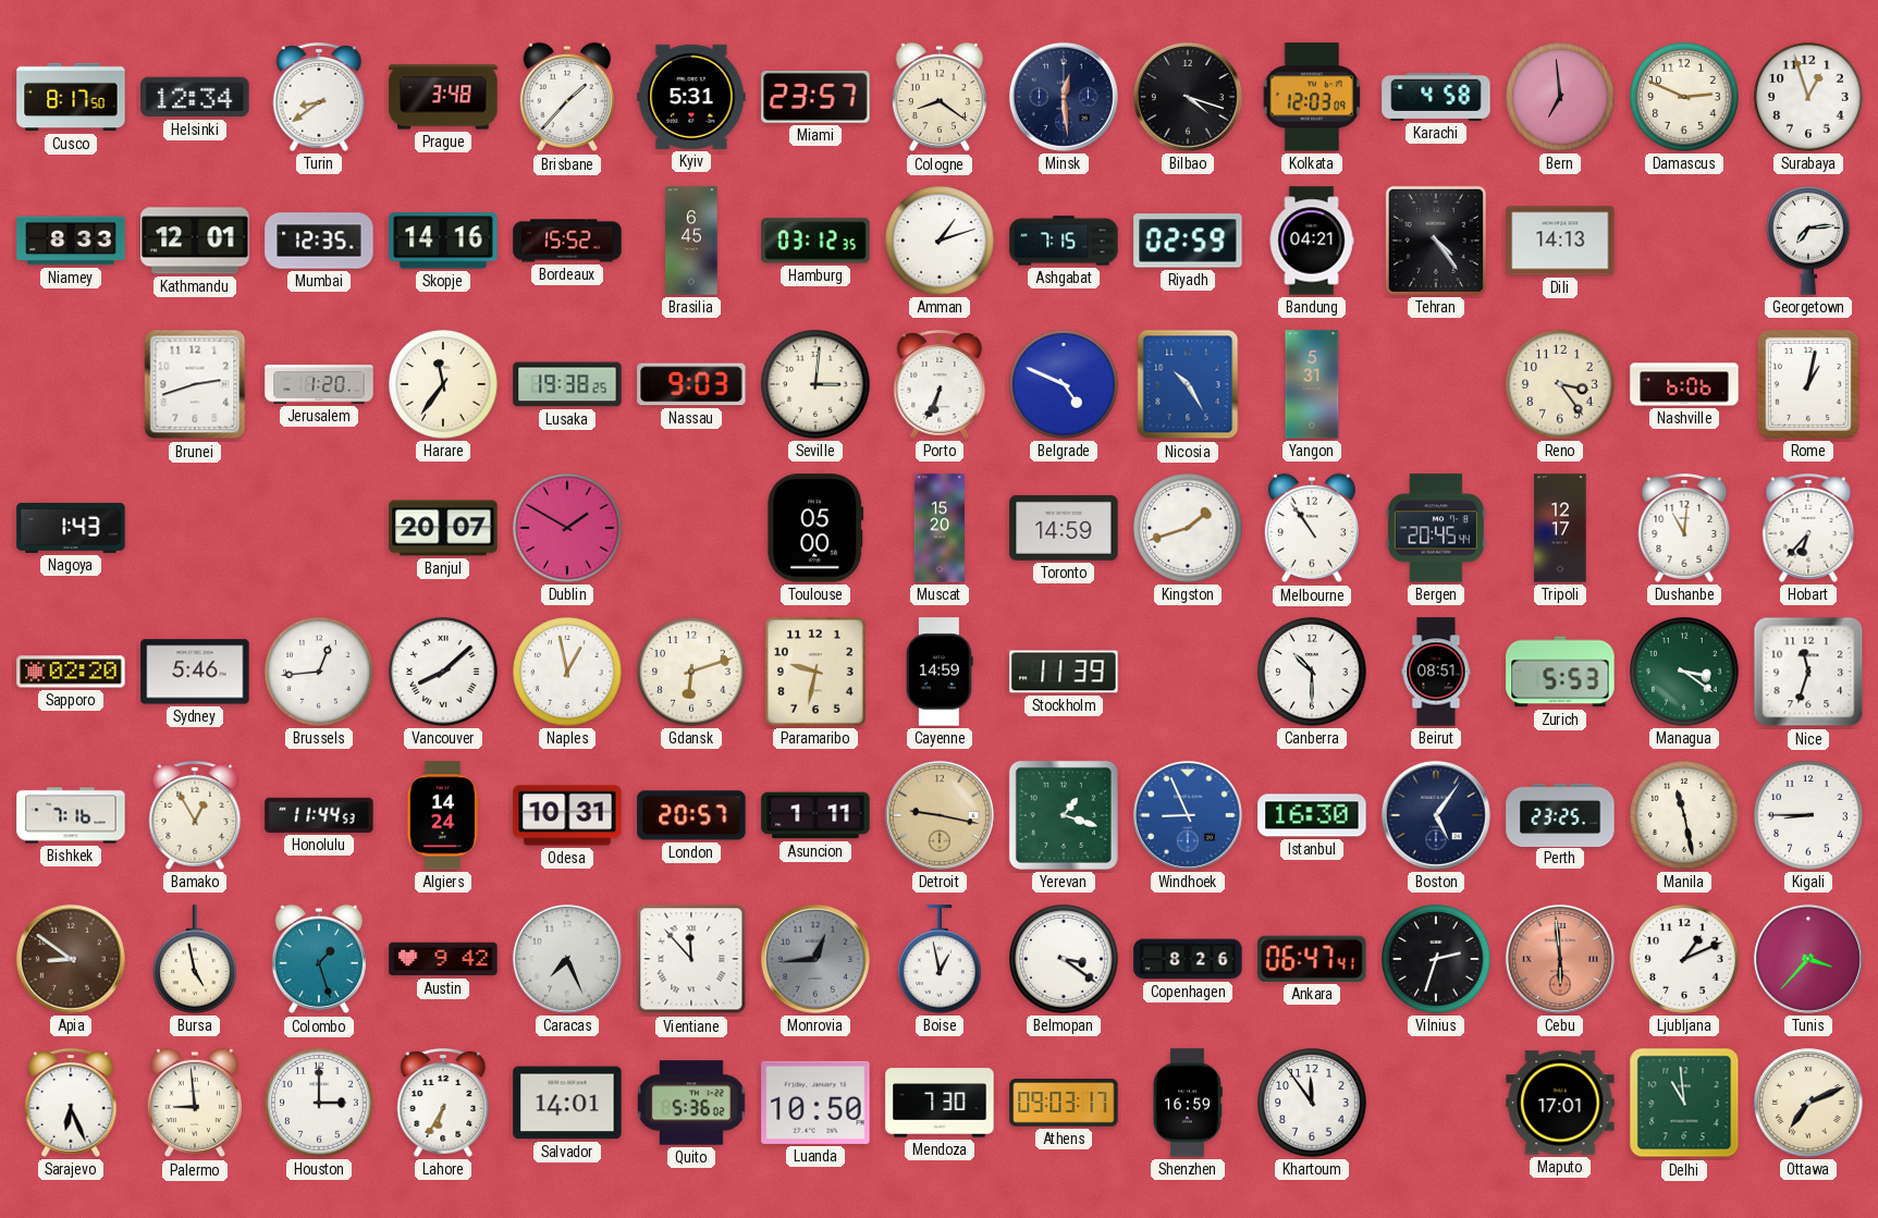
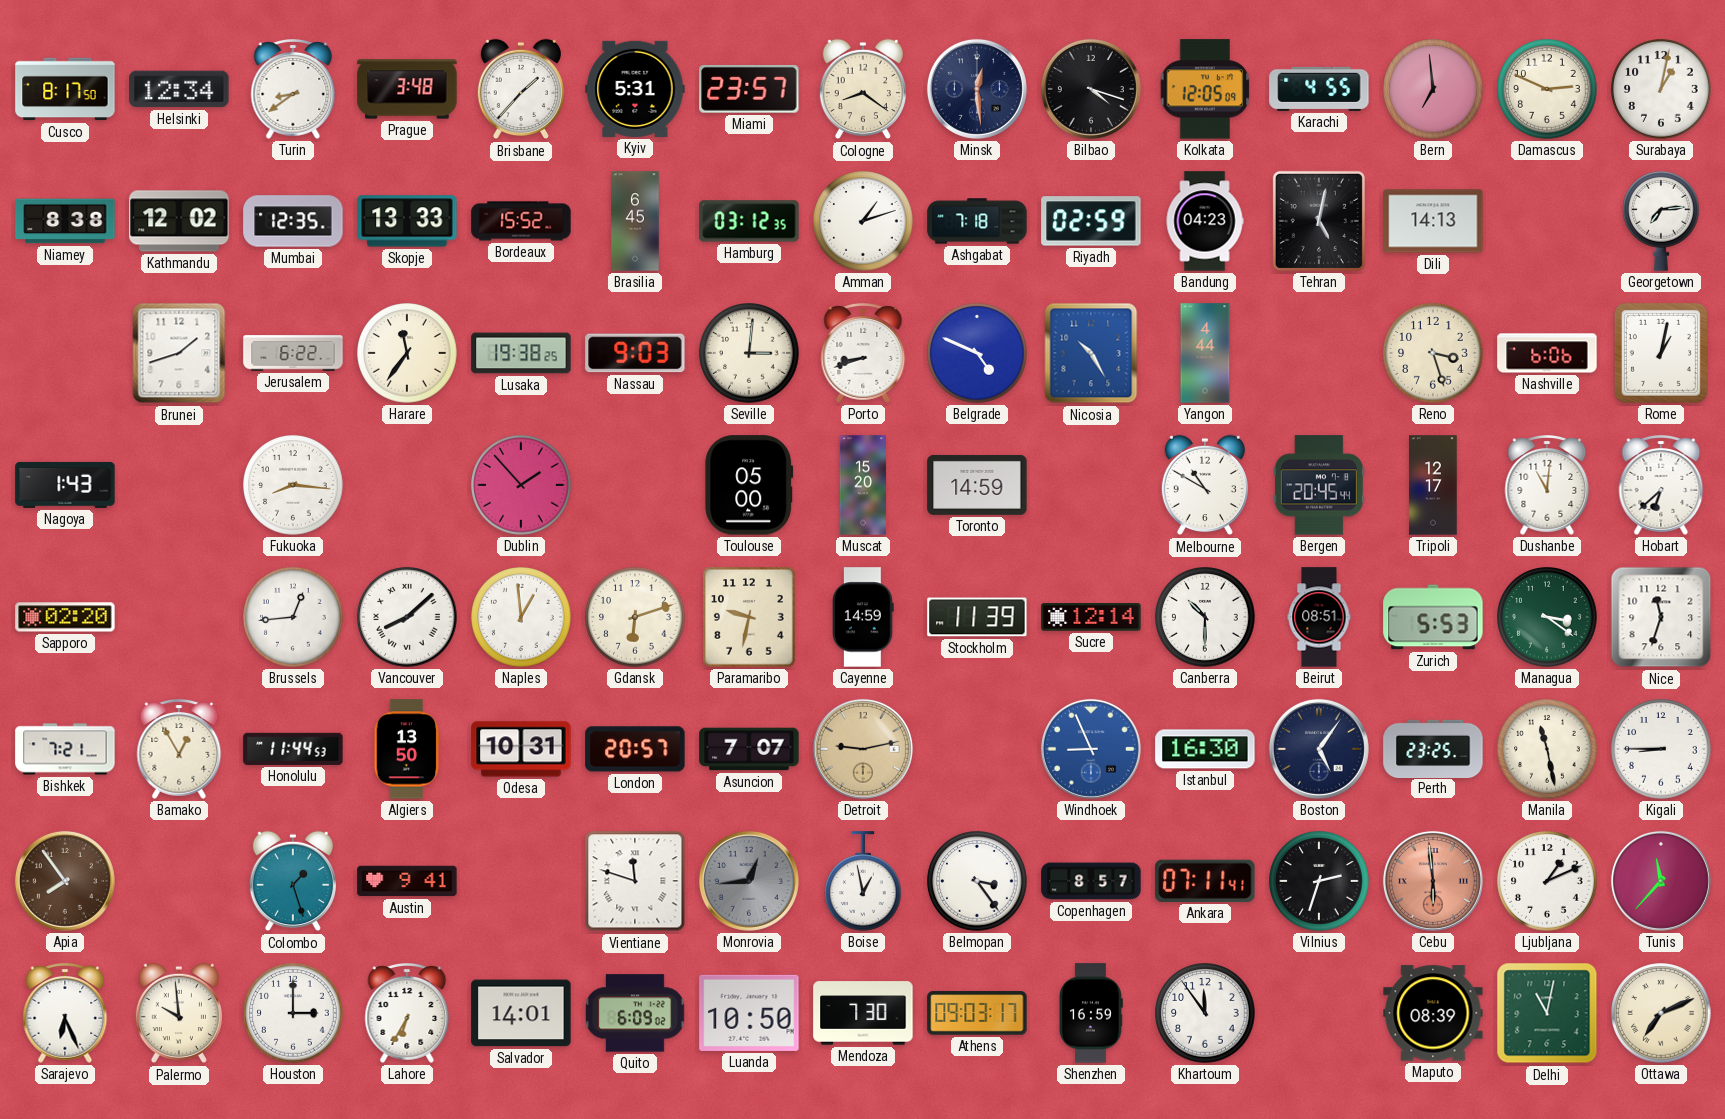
Kolkata: 12:03 -> 12:05
Karachi: 4:58 -> 4:55
Surabaya: 12:57 -> 1:02
Niamey: 8:33 -> 8:38
Kathmandu: 12:01 -> 12:02
Skopje: 14:16 -> 13:33
Ashgabat: 7:15 -> 7:18
Bandung: 04:21 -> 04:23
Tehran: 4:24 -> 5:02
Brunei: 2:42 -> 1:42
Jerusalem: 1:20 -> 6:22
Porto: 6:34 -> 8:42
Yangon: 5:31 -> 4:44
Reno: 3:24 -> 3:27
Fukuoka: none -> 8:16
Banjul: 20:07 -> none
Dublin: 1:50 -> 1:53
Kingston: 1:42 -> none
Melbourne: 10:54 -> 10:50
Hobart: 6:37 -> 6:38
Sydney: 5:46 -> none
Naples: 12:58 -> 12:59
Sucre: none -> 12:14
Bishkek: 7:16 -> 7:21
Algiers: 14:24 -> 13:50
Asuncion: 1:11 -> 7:07
Detroit: 9:17 -> 9:13
Yerevan: 1:18 -> none
Apia: 8:51 -> 7:54
Bursa: 4:58 -> none
Austin: 9:42 -> 9:41
Caracas: 7:26 -> none
Vientiane: 11:53 -> 11:48
Belmopan: 3:21 -> 3:24
Copenhagen: 8:26 -> 8:57
Ankara: 06:47 -> 07:11
Tunis: 3:37 -> 11:37
Palermo: 8:59 -> 9:59
Quito: 5:36 -> 6:09
Maputo: 17:01 -> 08:39
Delhi: 10:59 -> 11:02
